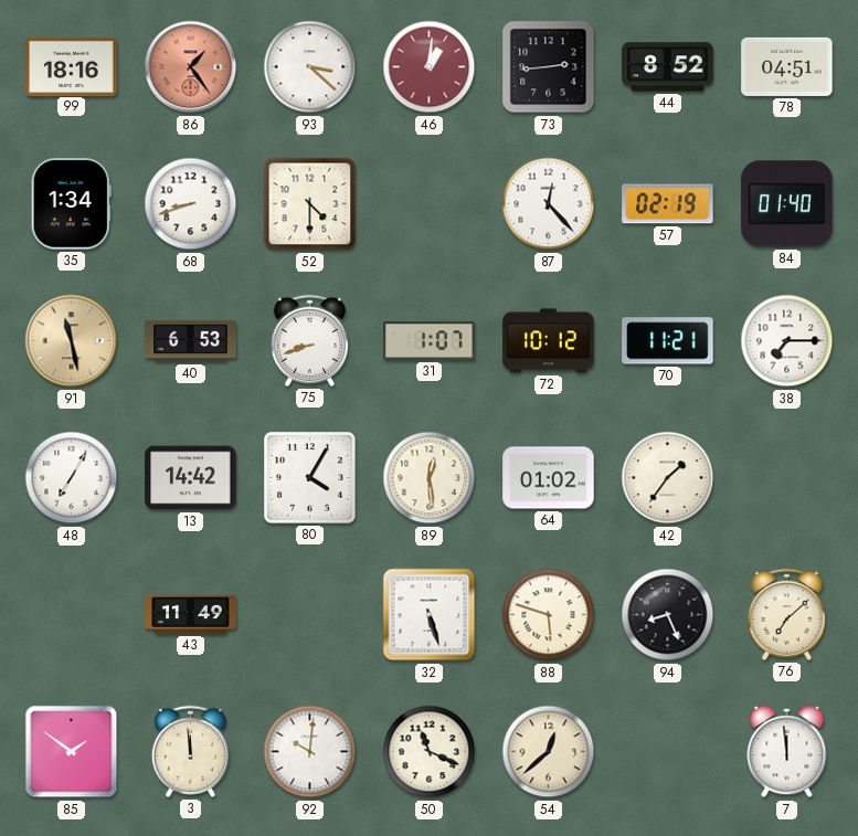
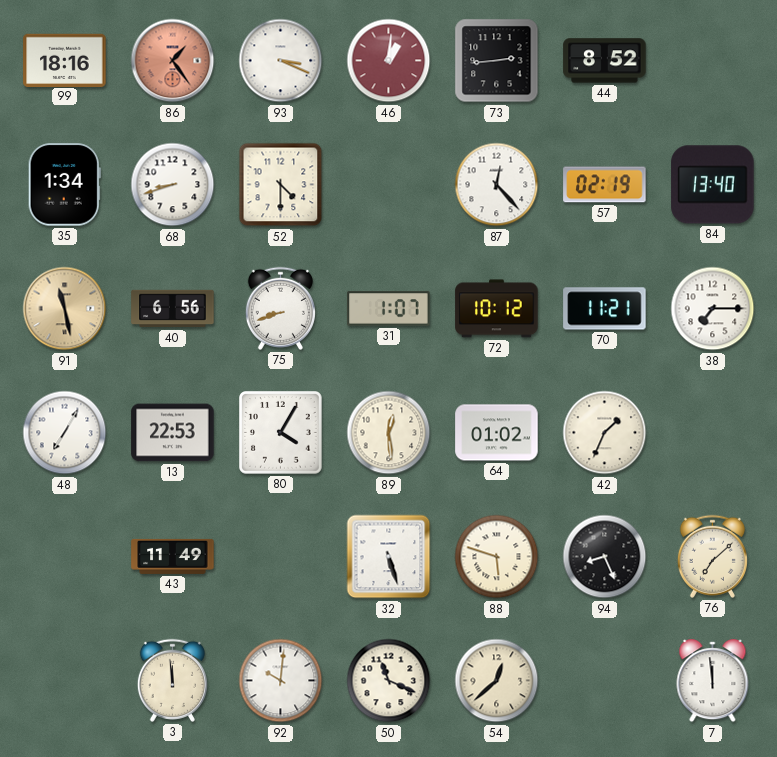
93: 3:22 -> 3:19
78: 04:51 -> none
84: 01:40 -> 13:40
40: 6:53 -> 6:56
13: 14:42 -> 22:53
42: 1:36 -> 1:34
85: 1:51 -> none
